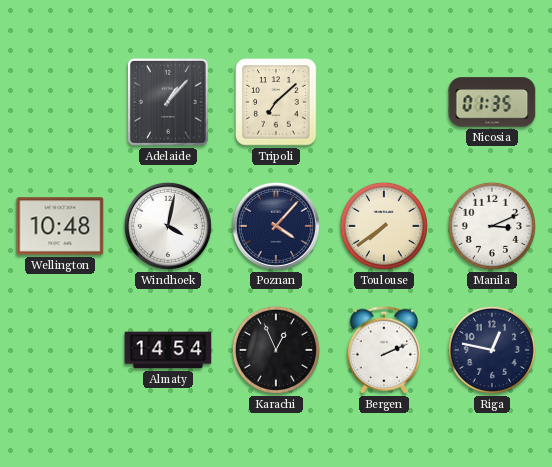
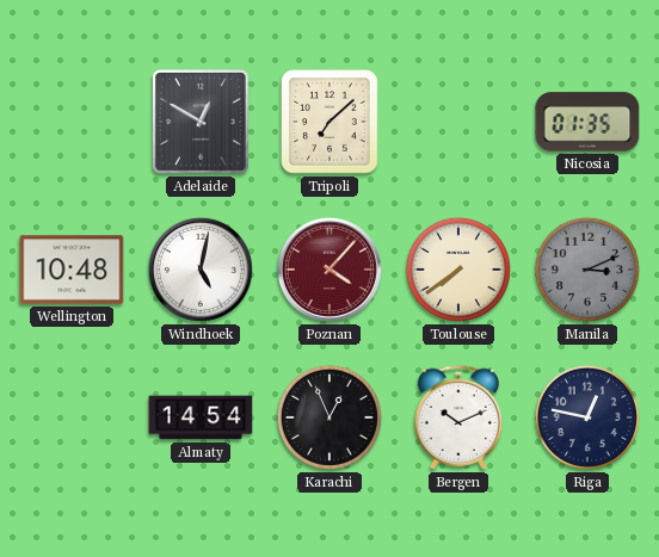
Adelaide: 1:07 -> 12:50
Windhoek: 4:02 -> 5:02
Poznan dial: navy -> burgundy
Manila dial: white -> grey
Bergen: 2:11 -> 10:11
